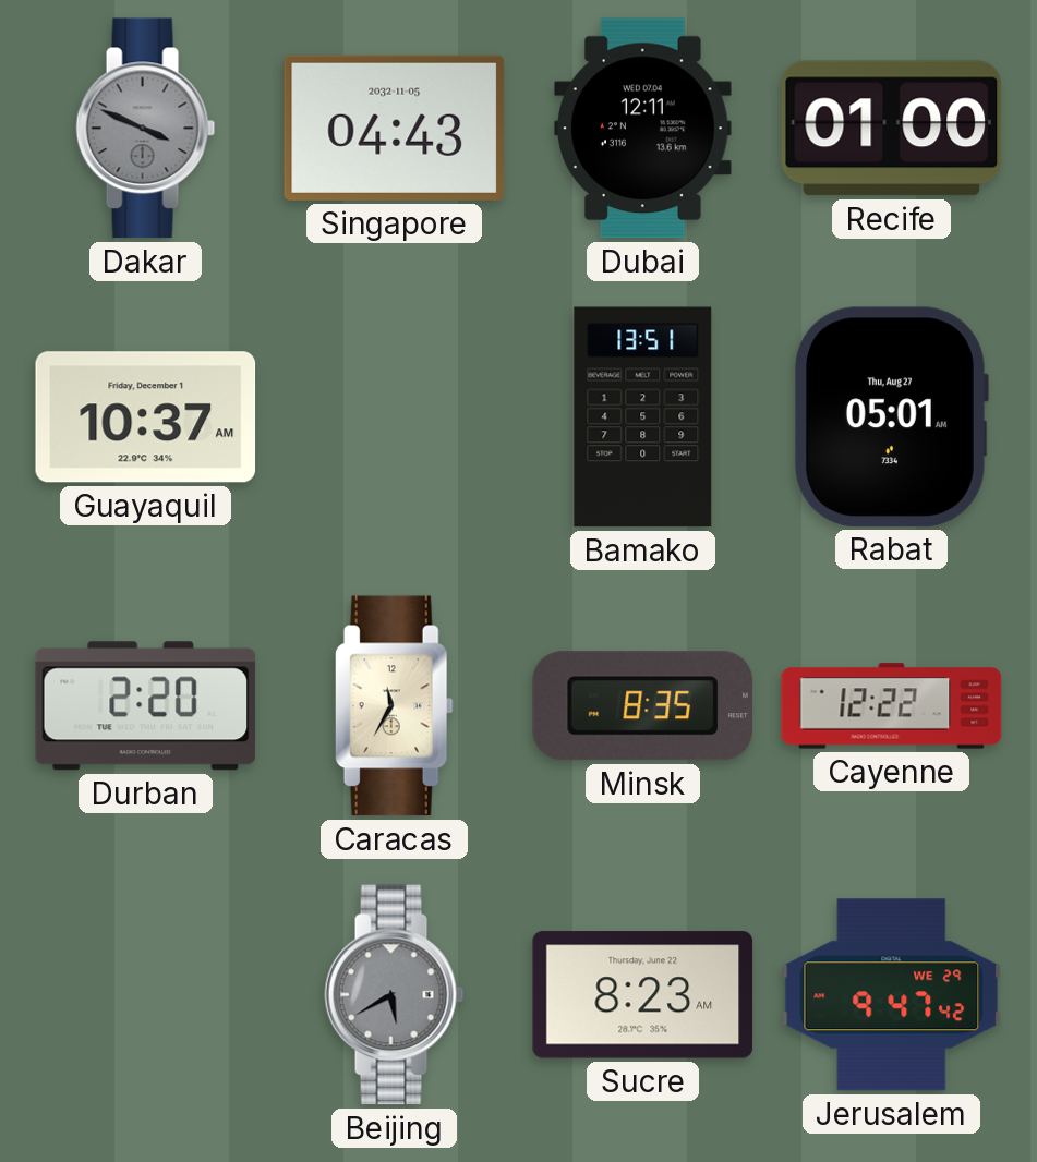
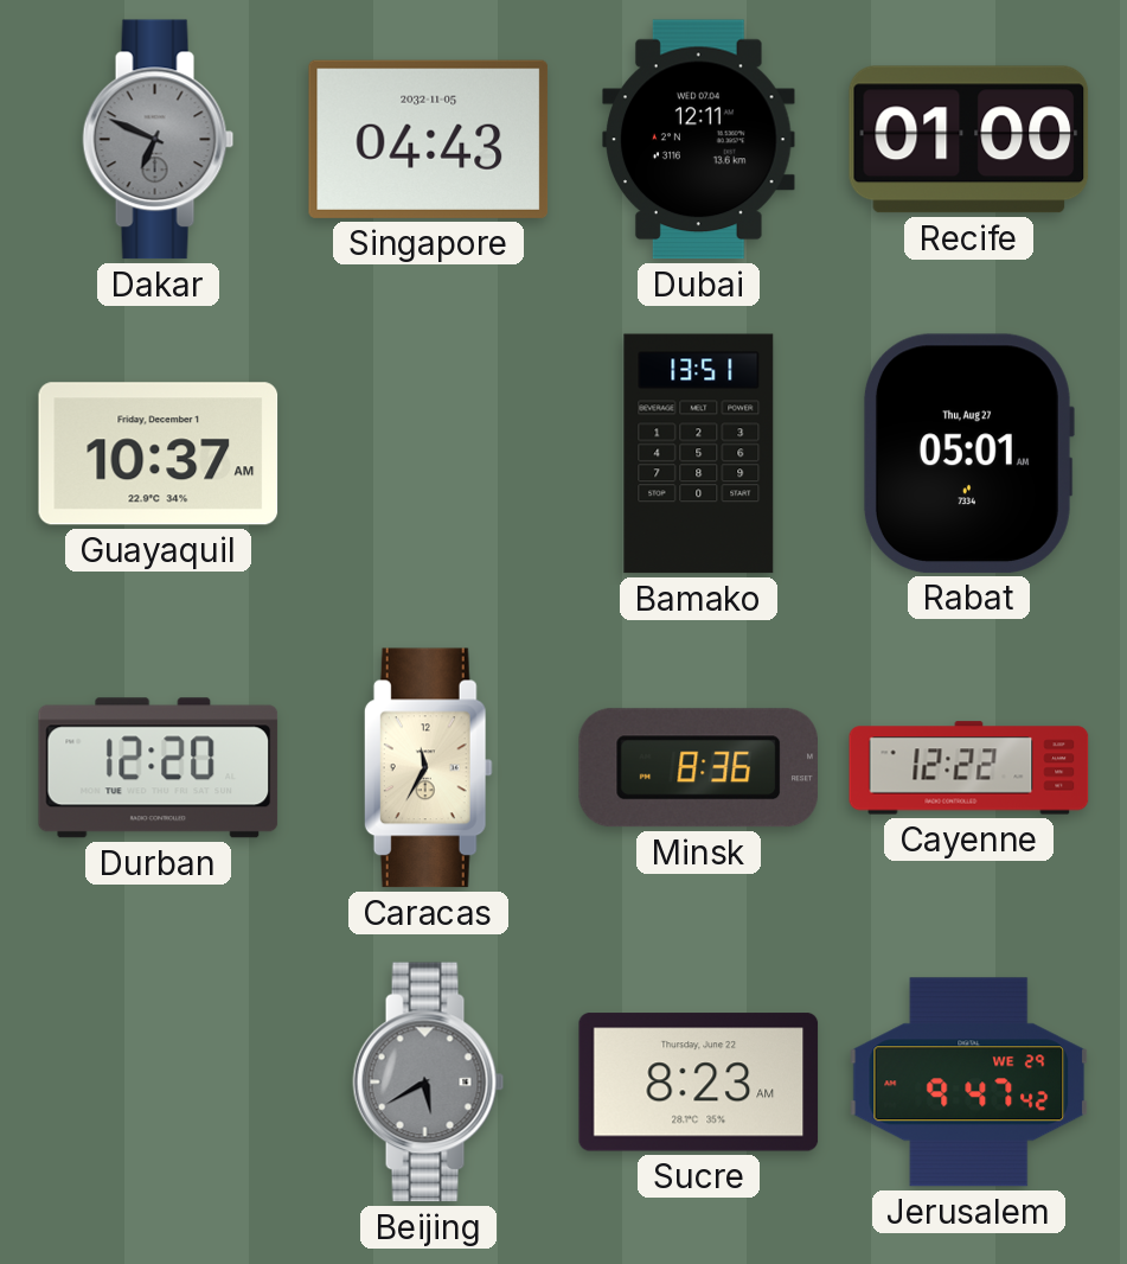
Dakar: 3:49 -> 6:49
Durban: 2:20 -> 12:20
Minsk: 8:35 -> 8:36
